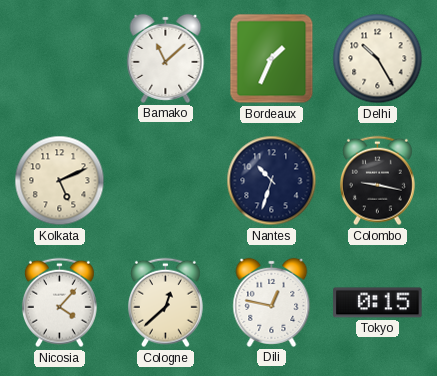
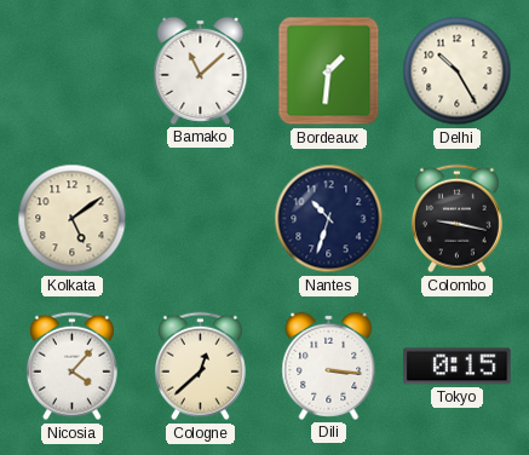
Bordeaux: 1:34 -> 1:31
Kolkata: 5:11 -> 5:09
Dili: 12:47 -> 3:16
